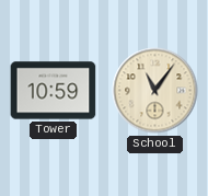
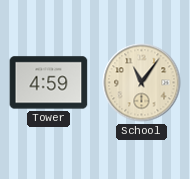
Tower: 10:59 -> 4:59
